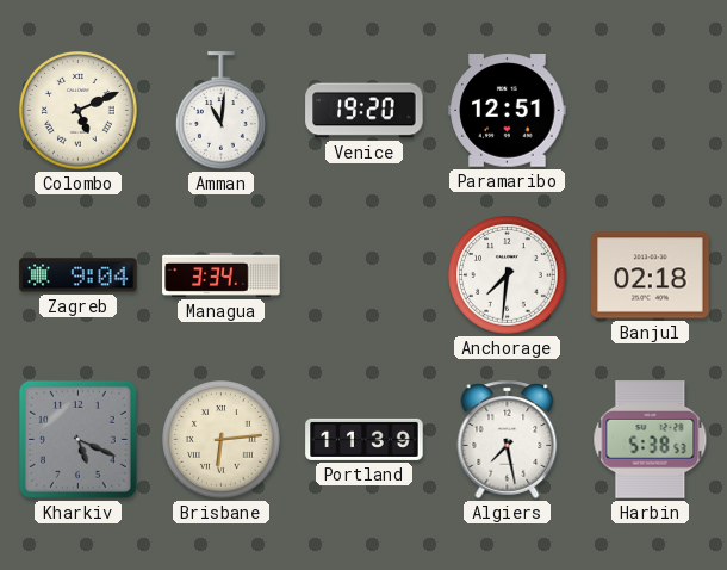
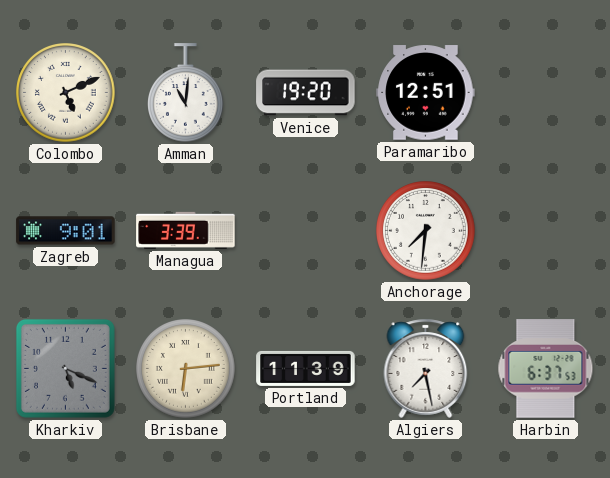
Zagreb: 9:04 -> 9:01
Managua: 3:34 -> 3:39
Banjul: 02:18 -> none
Harbin: 5:38 -> 6:37
